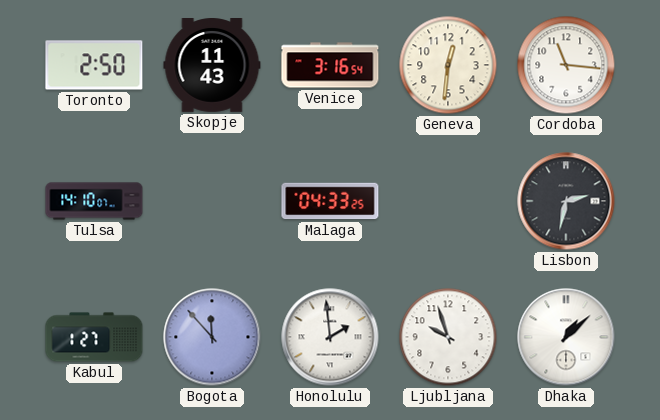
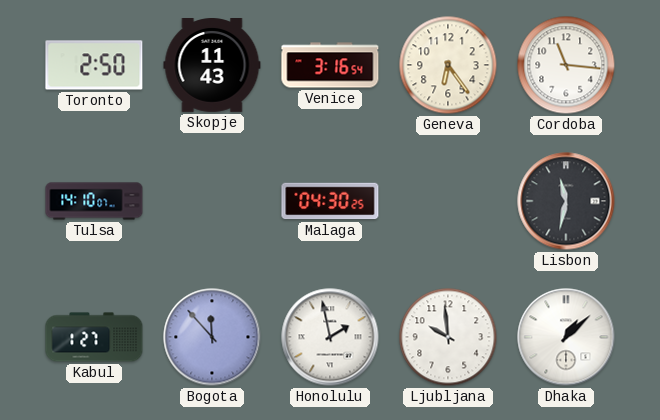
Geneva: 12:31 -> 6:24
Malaga: 04:33 -> 04:30
Lisbon: 2:32 -> 11:32
Honolulu: 1:59 -> 1:58
Ljubljana: 9:57 -> 9:59
